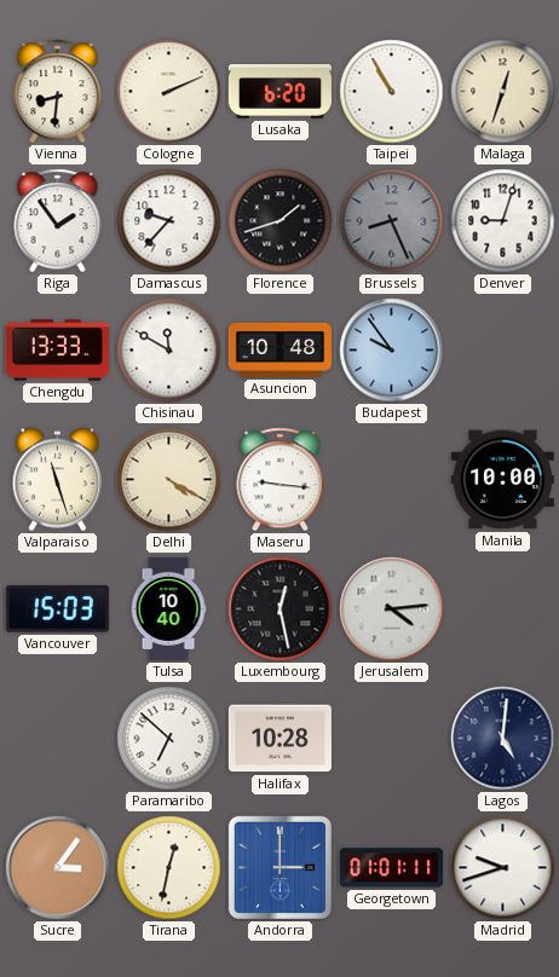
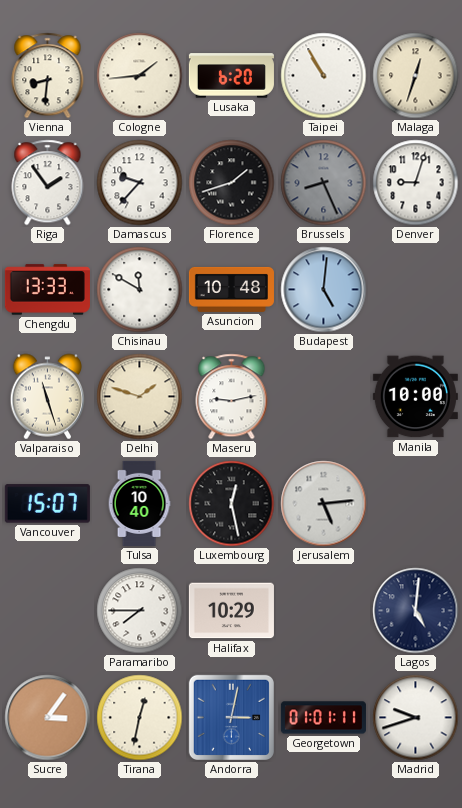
Cologne: 2:11 -> 1:44
Budapest: 9:54 -> 5:01
Delhi: 4:20 -> 1:48
Maseru: 9:16 -> 9:13
Vancouver: 15:03 -> 15:07
Jerusalem: 4:14 -> 5:14
Paramaribo: 6:52 -> 7:45
Halifax: 10:28 -> 10:29
Andorra: 3:00 -> 3:02
